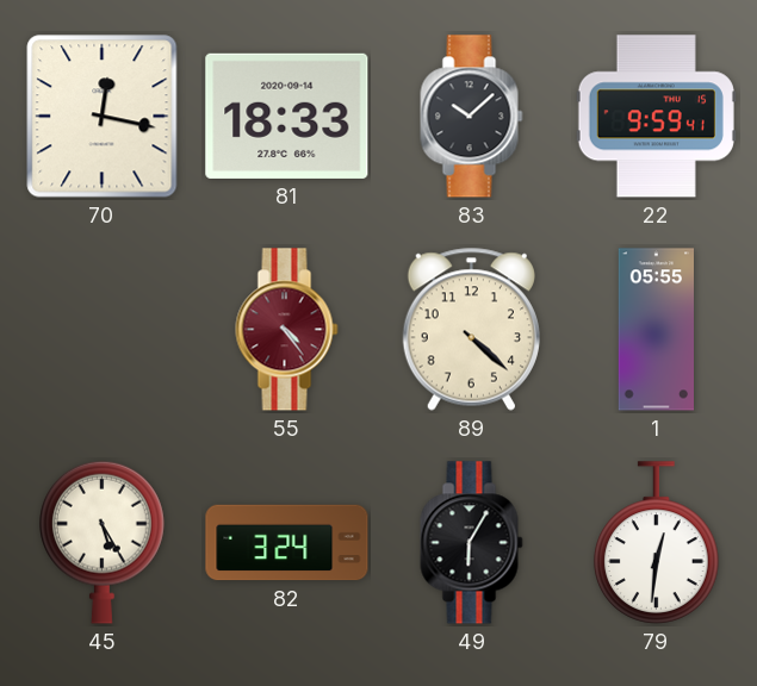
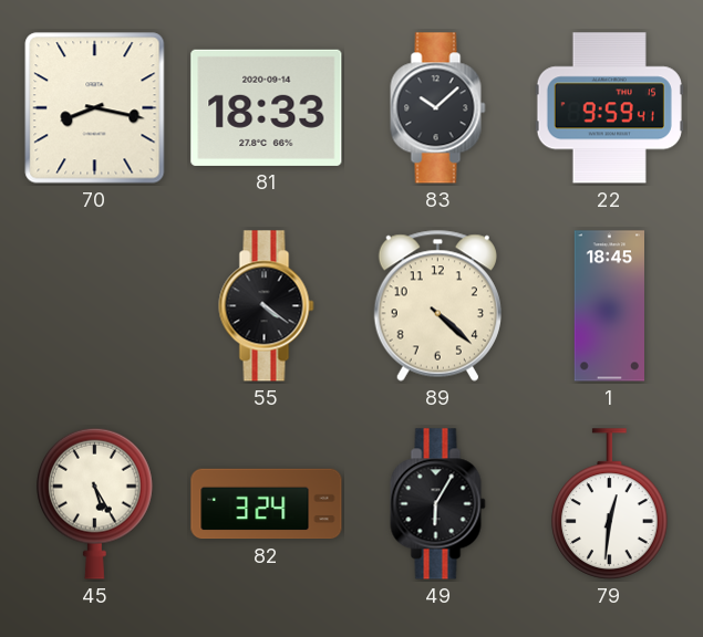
70: 12:17 -> 8:17
55: 4:24 -> 4:21
55 dial: burgundy -> black
1: 05:55 -> 18:45
